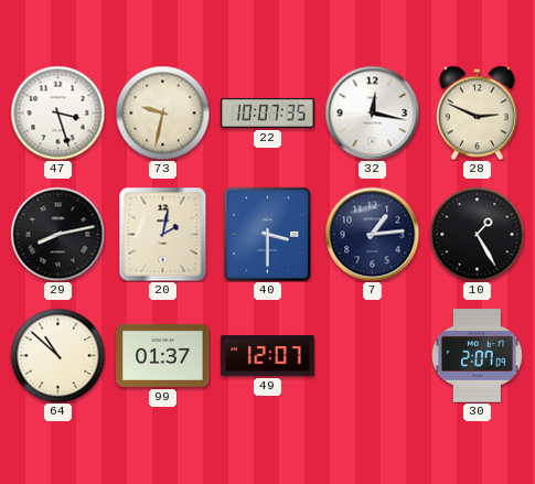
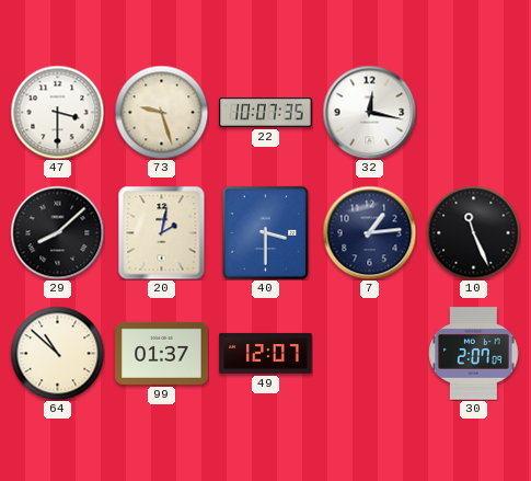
47: 3:27 -> 3:30
73: 9:32 -> 9:27
28: 2:49 -> none
29: 8:13 -> 8:08
10: 1:25 -> 11:26
